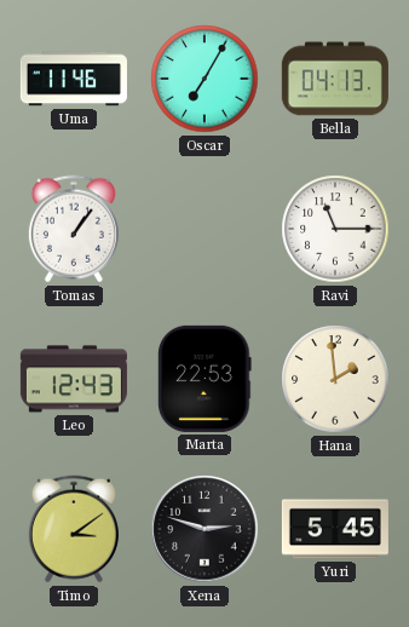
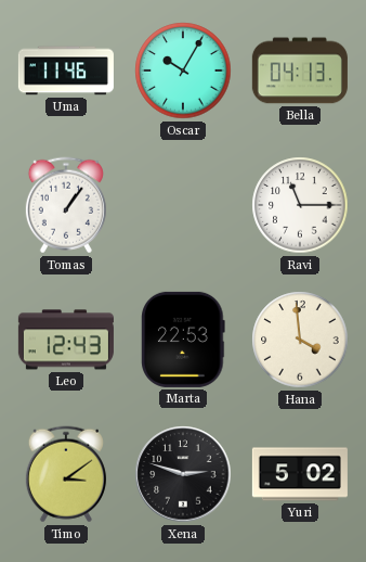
Oscar: 7:05 -> 10:05
Hana: 1:59 -> 3:59
Yuri: 5:45 -> 5:02
